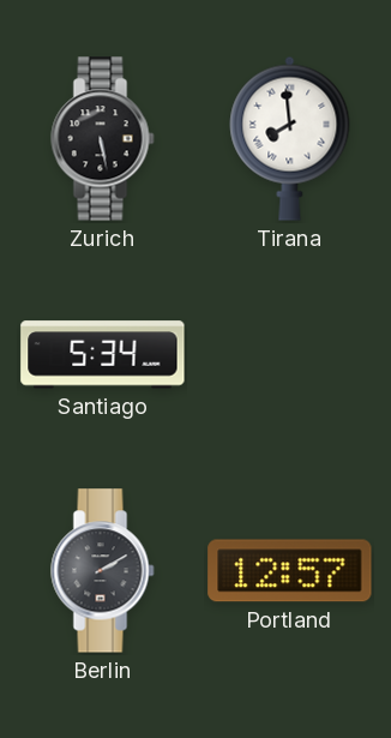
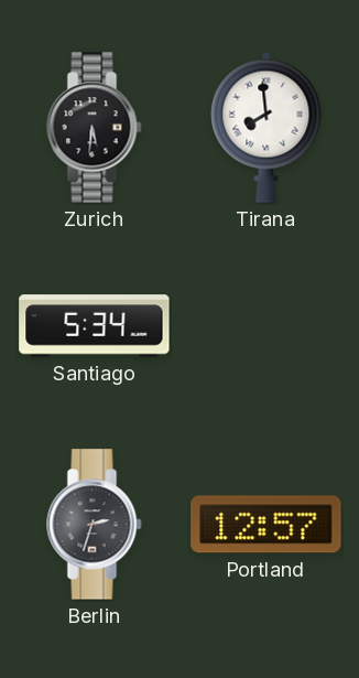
Zurich: 5:28 -> 5:31
Berlin: 2:10 -> 2:33
